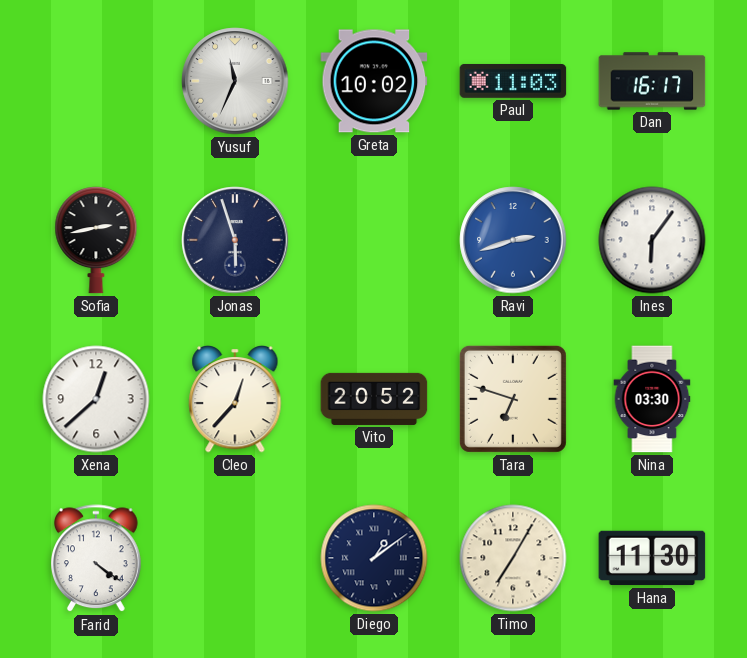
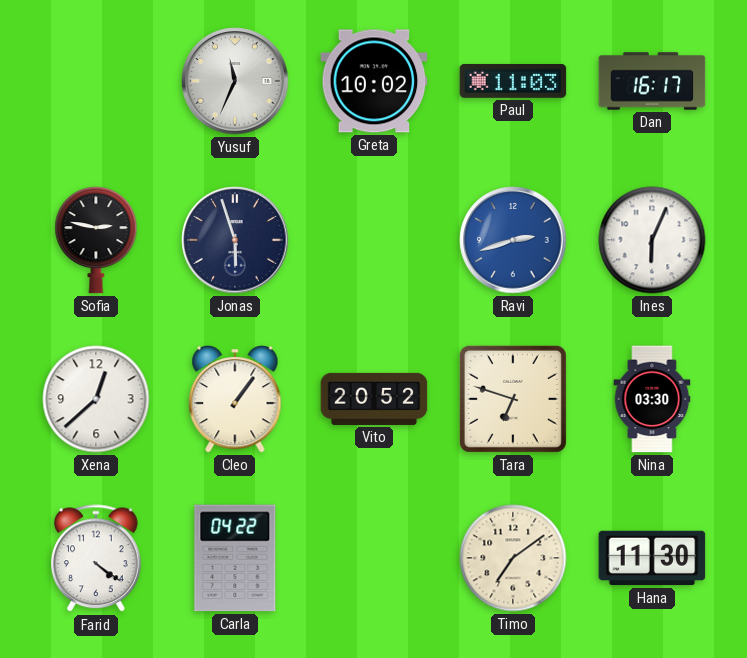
Sofia: 2:43 -> 2:47
Ines: 6:06 -> 6:04
Cleo: 12:37 -> 1:06
Carla: none -> 04:22
Diego: 1:09 -> none
Timo: 7:05 -> 7:09
